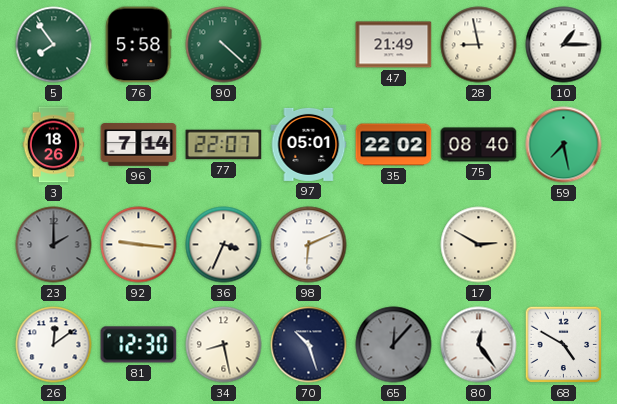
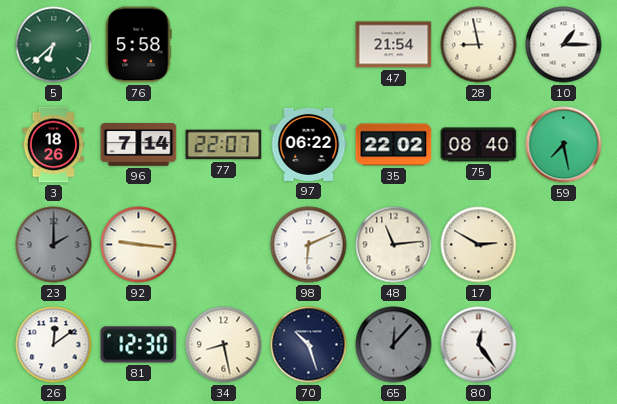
5: 7:54 -> 6:38
90: 4:22 -> none
47: 21:49 -> 21:54
97: 05:01 -> 06:22
36: 3:34 -> none
48: none -> 11:14
68: 4:50 -> none
